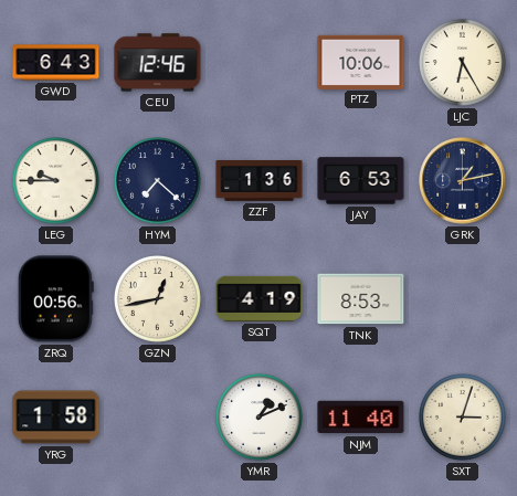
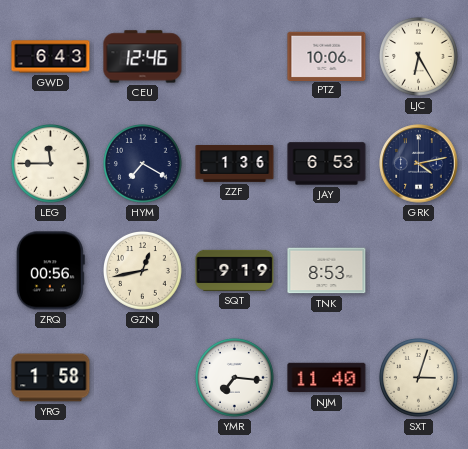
LEG: 9:45 -> 11:45
HYM: 7:22 -> 7:20
GRK: 1:13 -> 4:13
SQT: 4:19 -> 9:19
YMR: 1:11 -> 7:16
